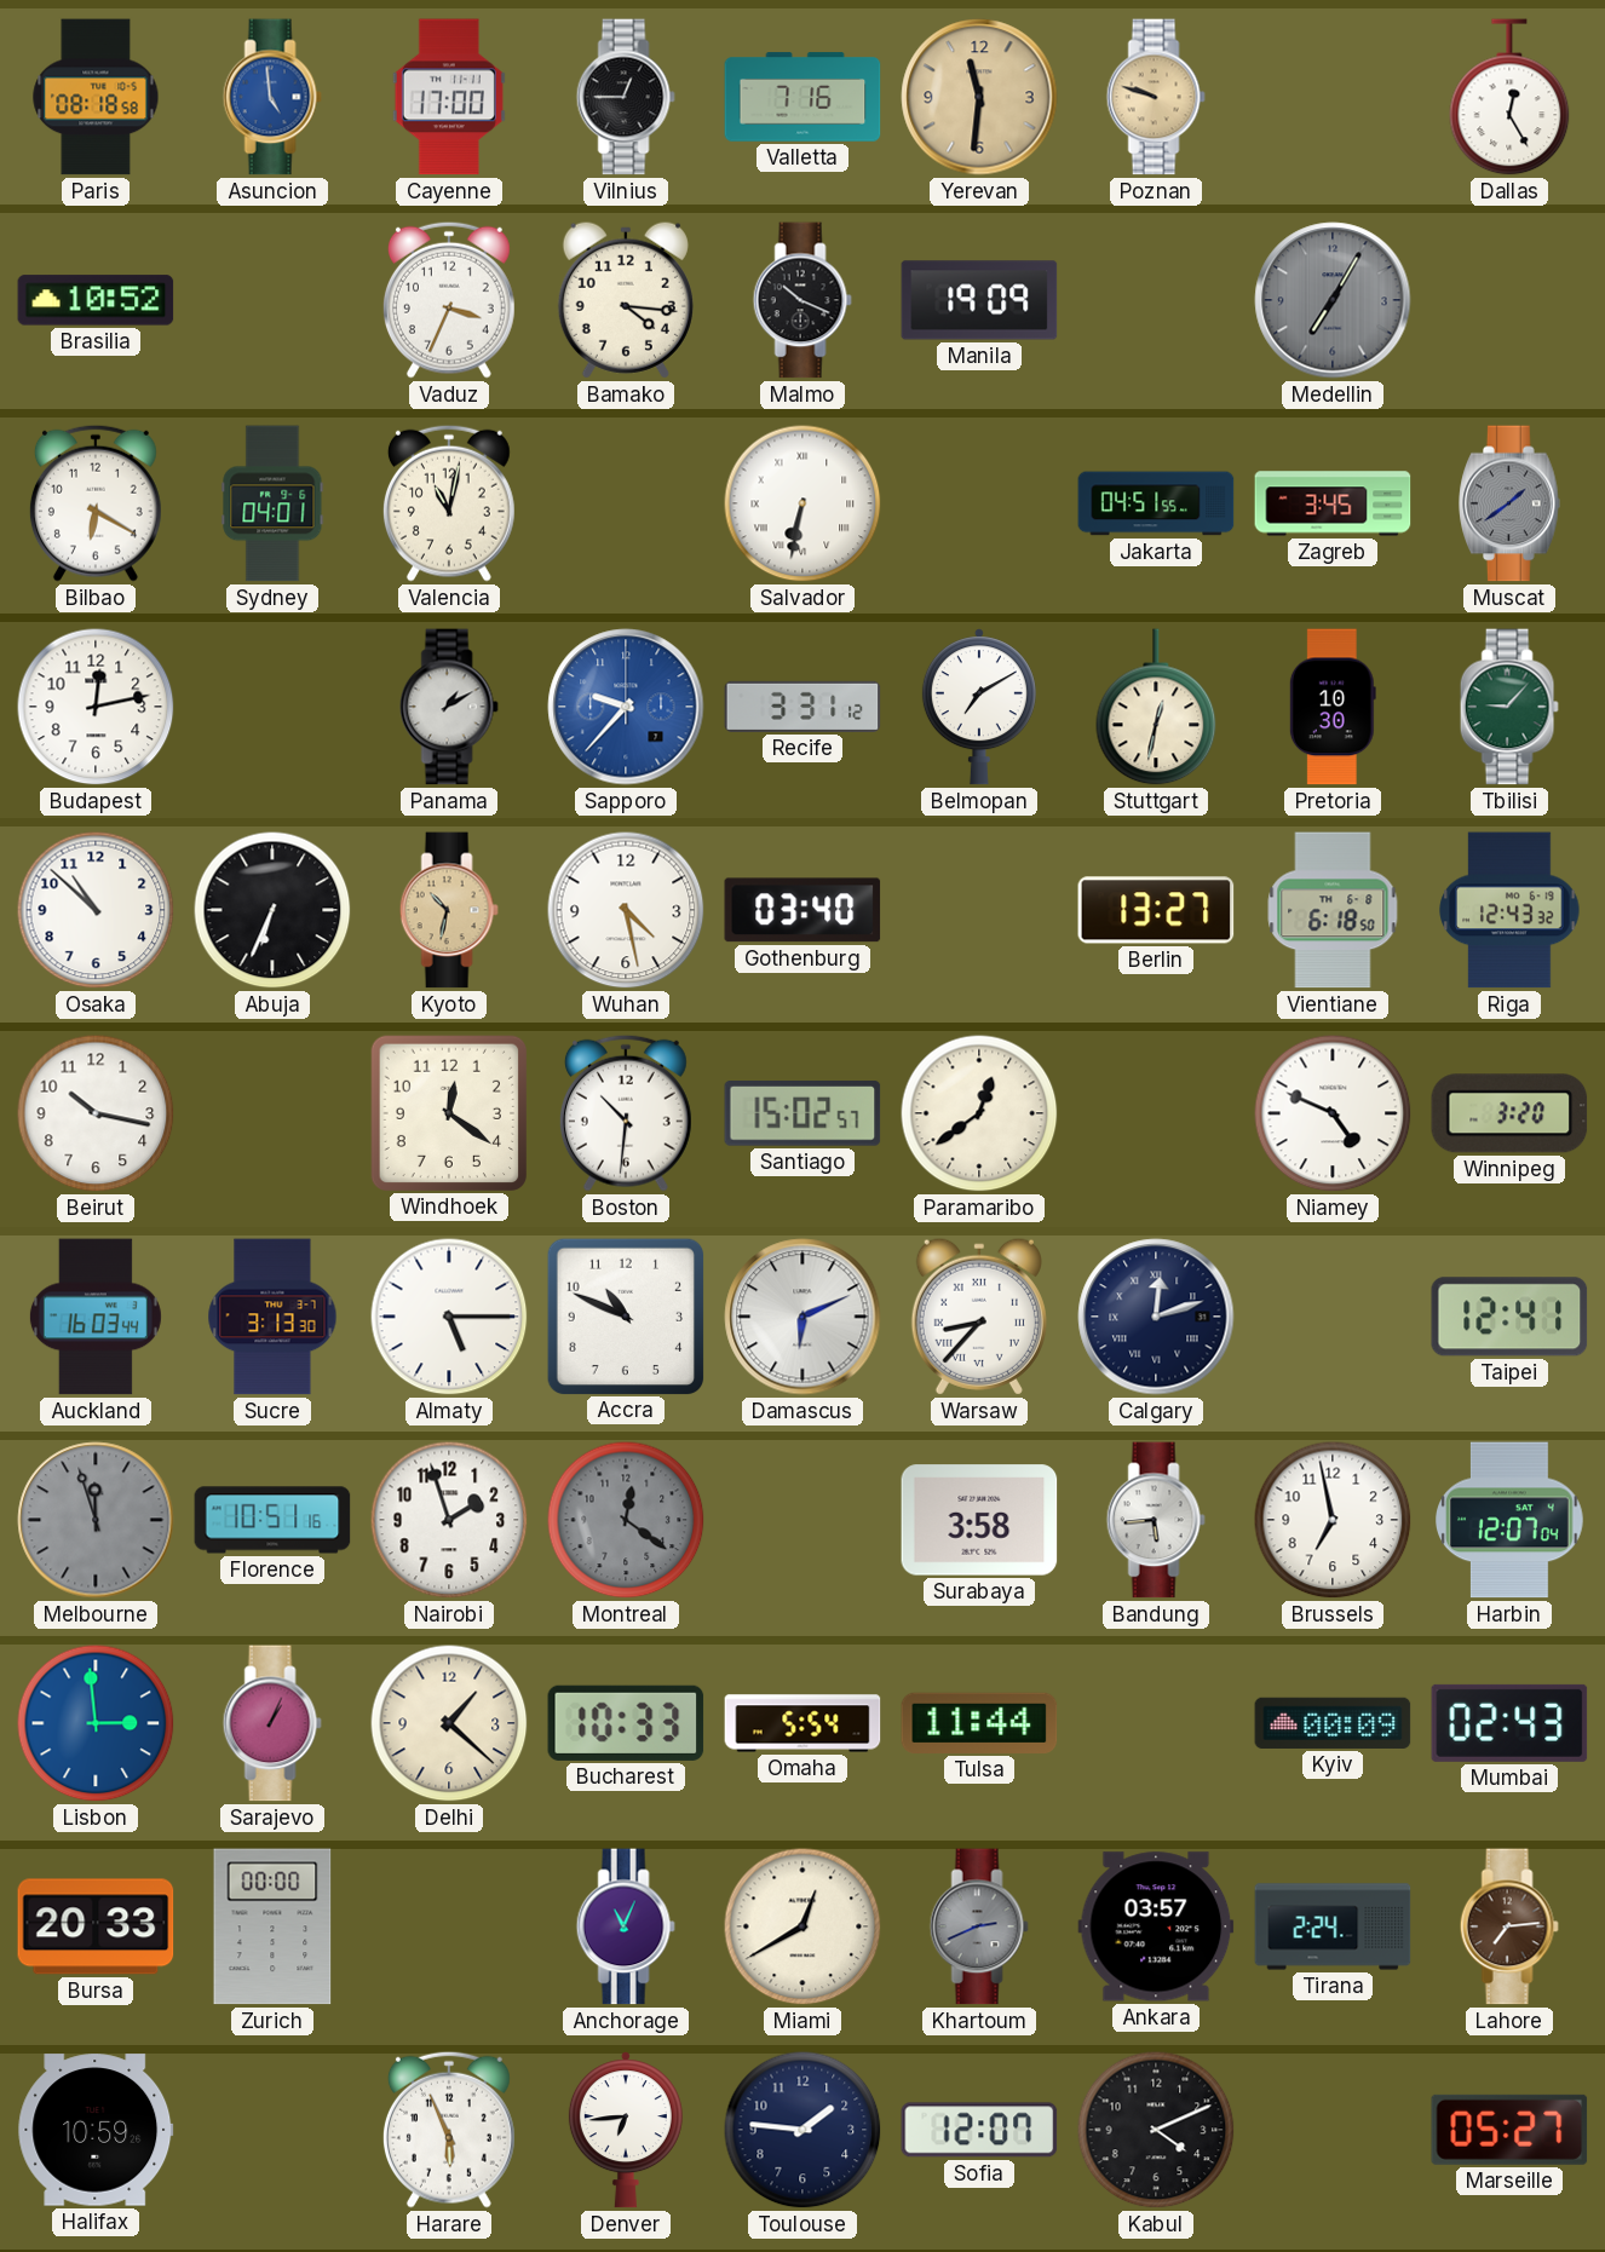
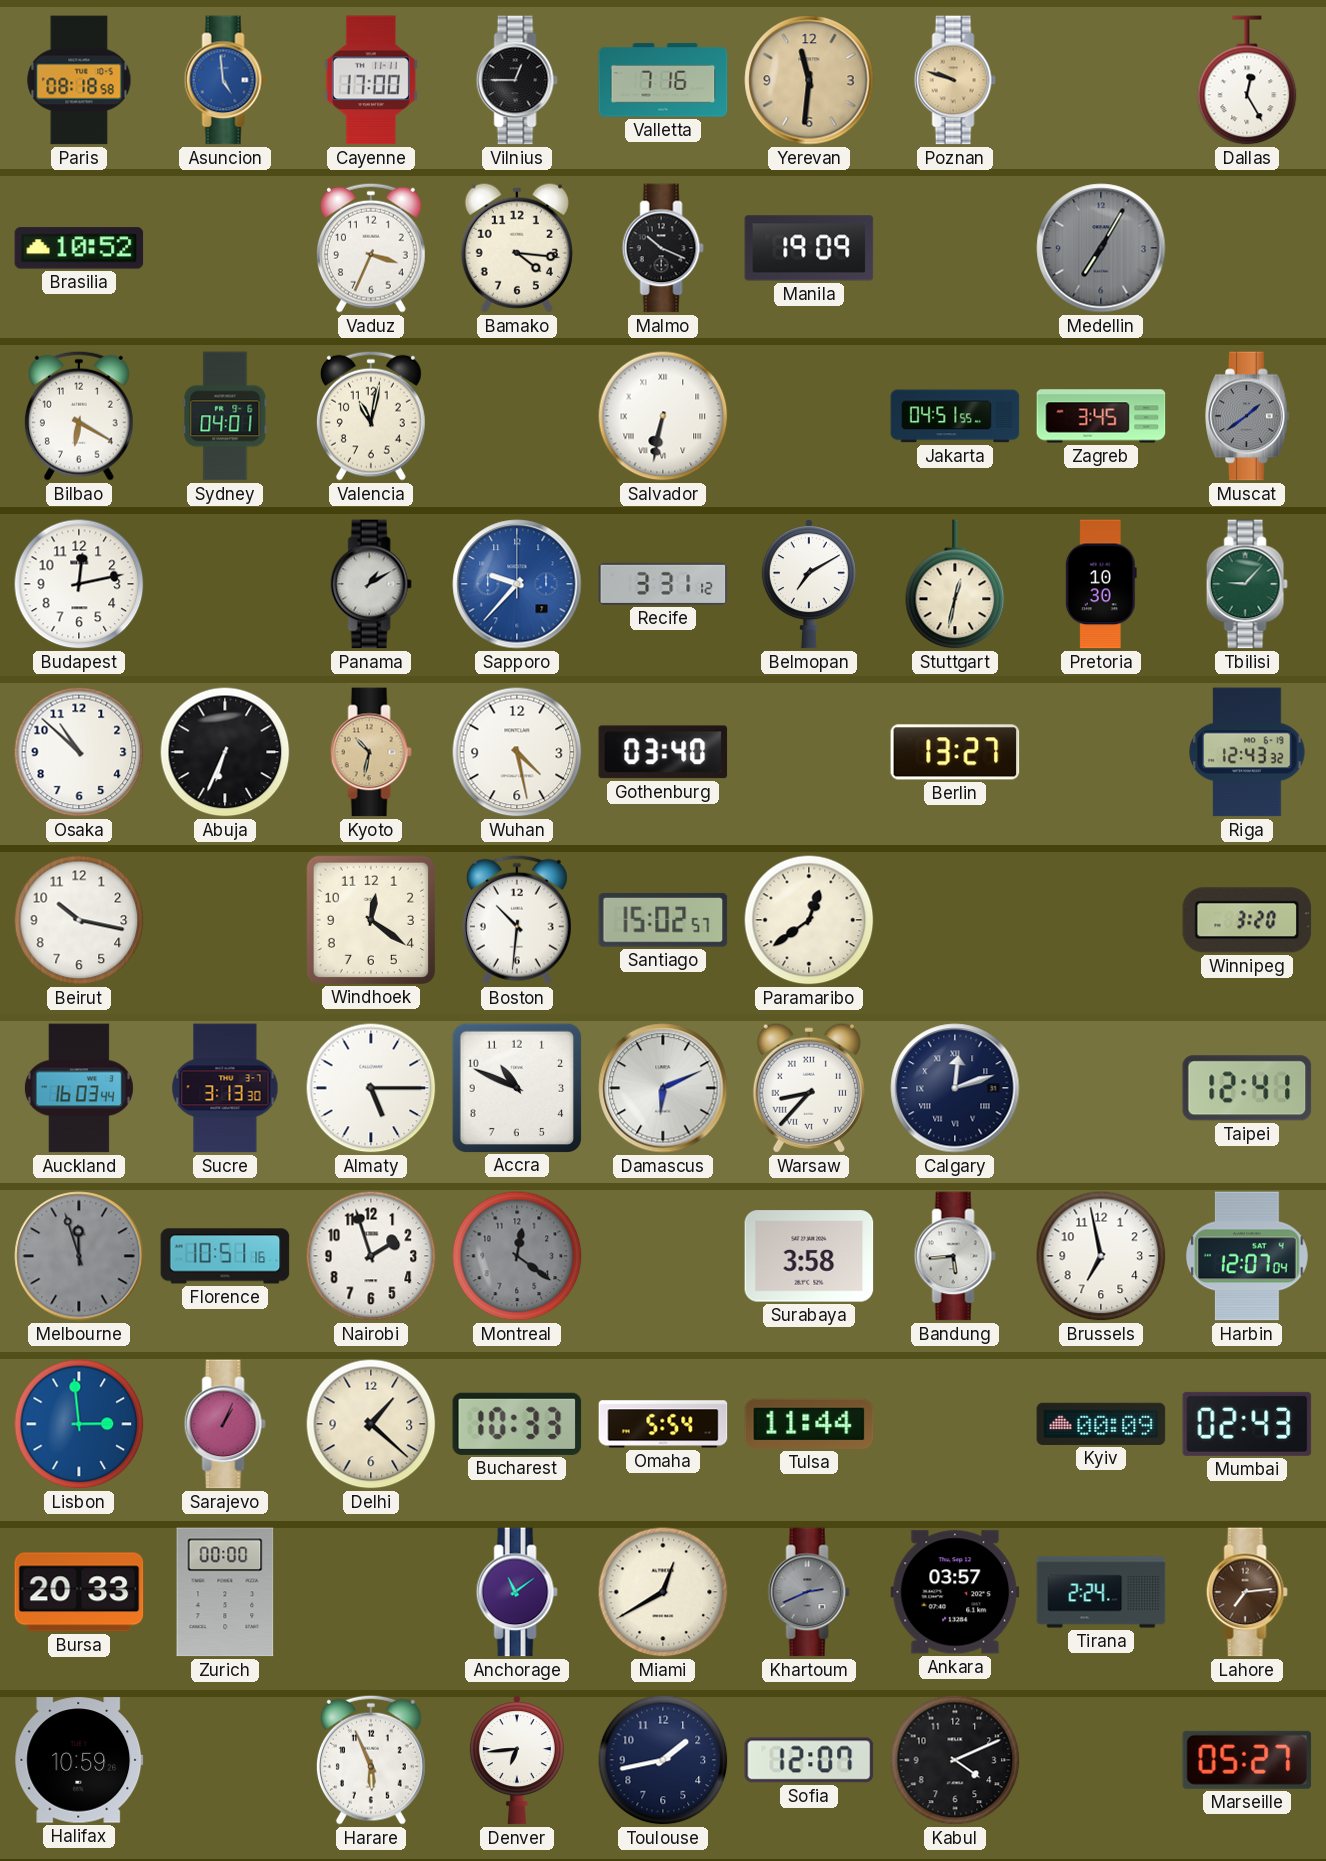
Vientiane: 6:18 -> none
Niamey: 4:49 -> none
Anchorage: 11:04 -> 11:09
Toulouse: 1:46 -> 1:43
